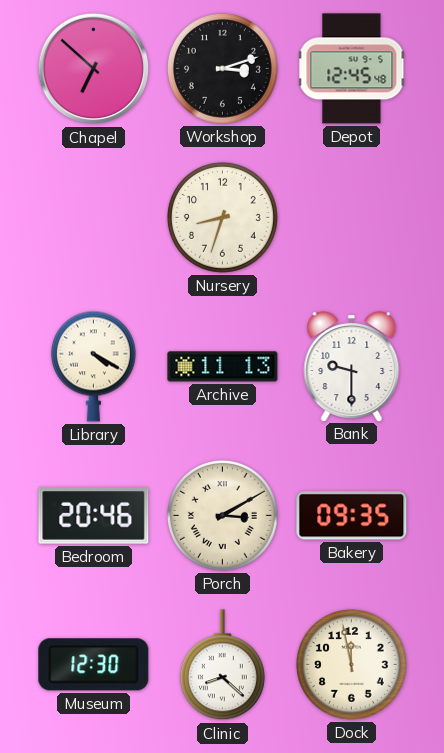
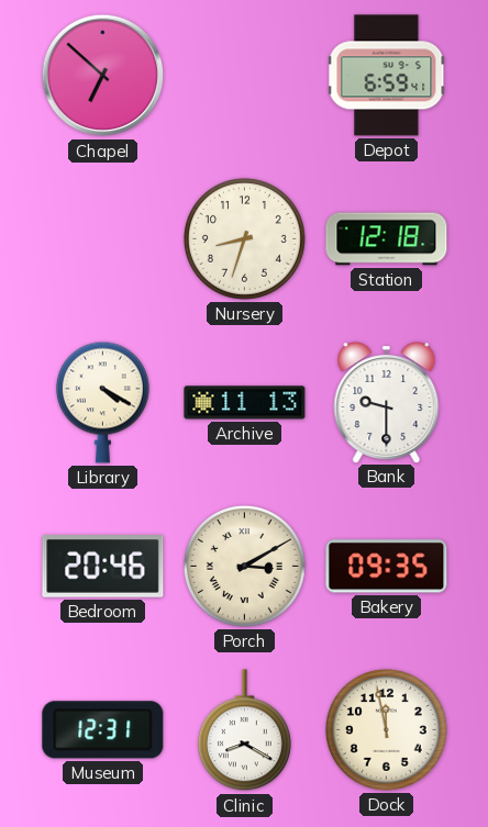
Workshop: 3:12 -> none
Depot: 12:45 -> 6:59
Station: none -> 12:18
Museum: 12:30 -> 12:31
Clinic: 8:22 -> 8:20
